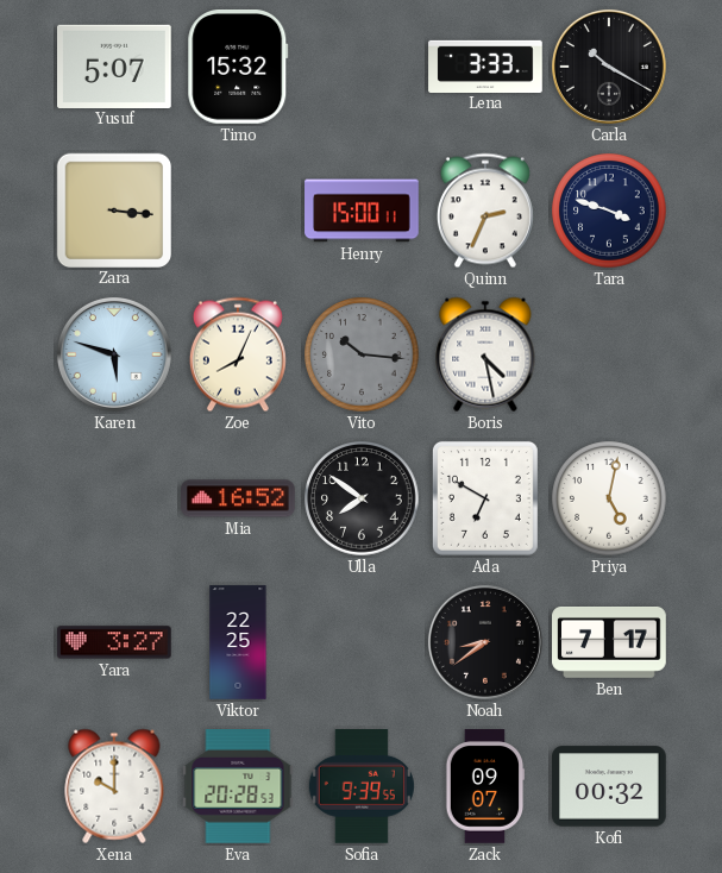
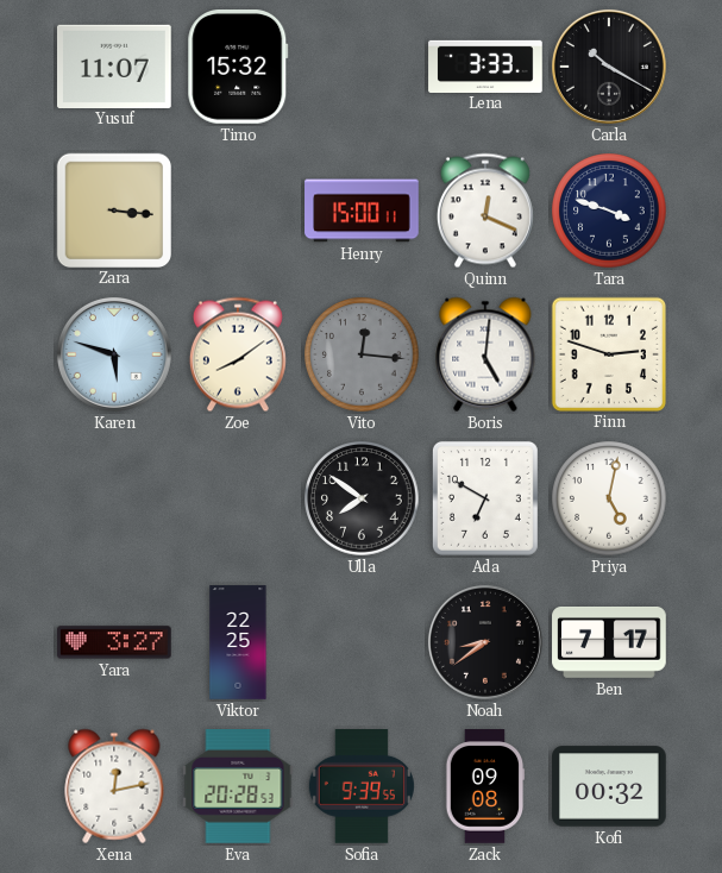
Yusuf: 5:07 -> 11:07
Quinn: 2:34 -> 12:19
Zoe: 8:04 -> 8:09
Vito: 10:16 -> 12:16
Boris: 4:28 -> 5:01
Finn: none -> 2:48
Mia: 16:52 -> none
Xena: 10:00 -> 12:13
Zack: 09:07 -> 09:08
